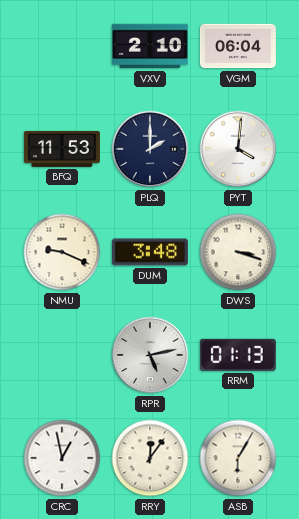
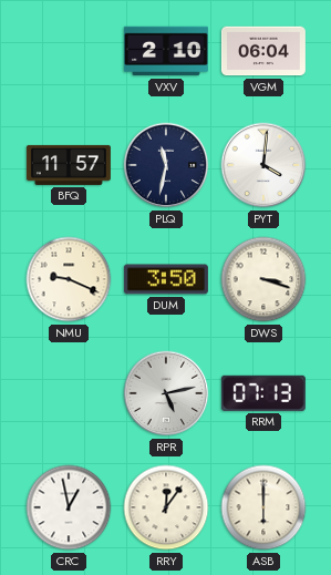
BFQ: 11:53 -> 11:57
PLQ: 2:00 -> 11:32
DUM: 3:48 -> 3:50
RRM: 01:13 -> 07:13
ASB: 6:05 -> 6:00
